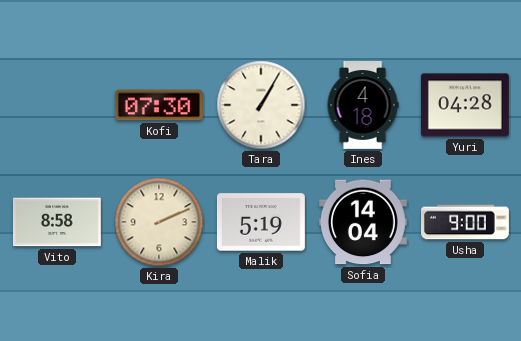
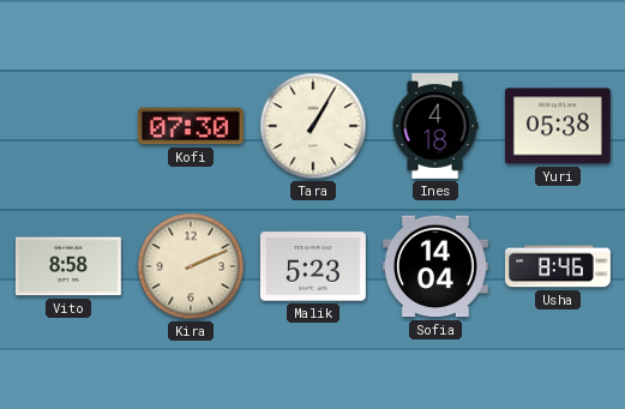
Yuri: 04:28 -> 05:38
Malik: 5:19 -> 5:23
Usha: 9:00 -> 8:46
